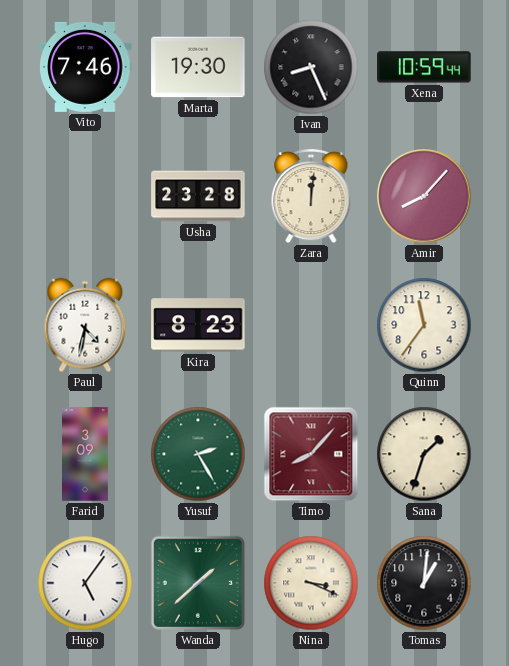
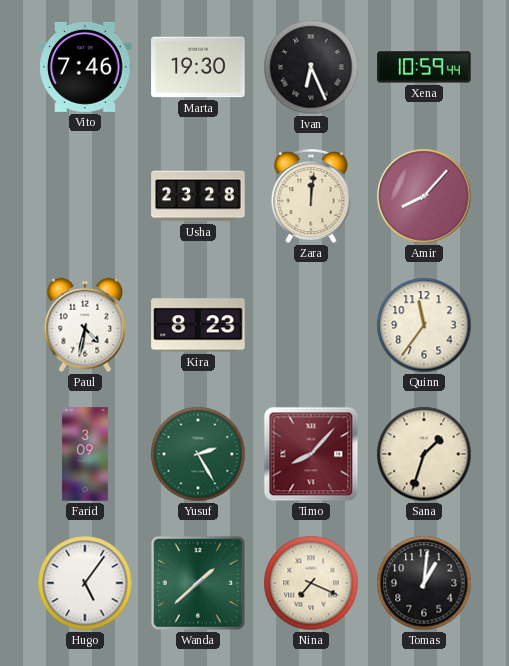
Ivan: 8:26 -> 6:26
Nina: 3:19 -> 7:19
